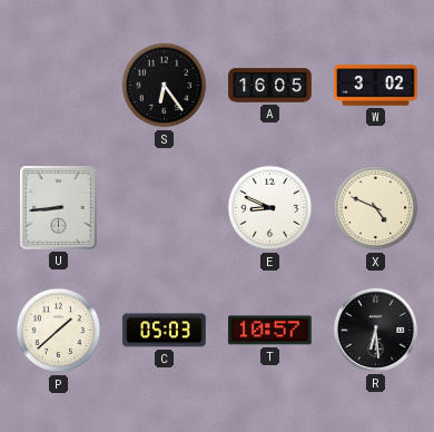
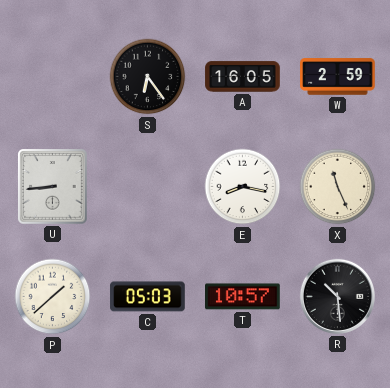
W: 3:02 -> 2:59
E: 8:49 -> 8:17
X: 4:49 -> 11:26
R: 6:29 -> 10:29
